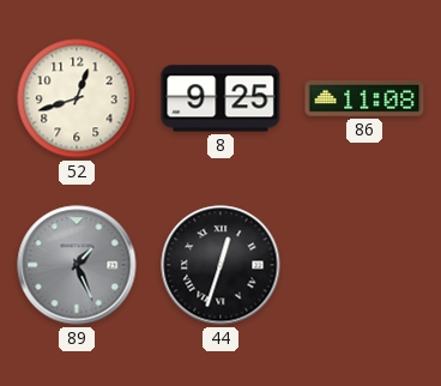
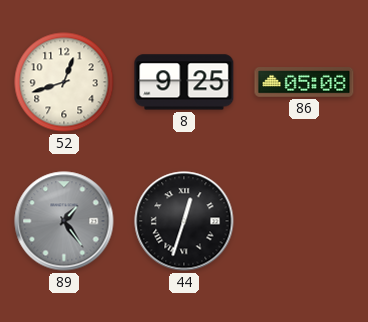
86: 11:08 -> 05:08
89: 1:26 -> 1:24
